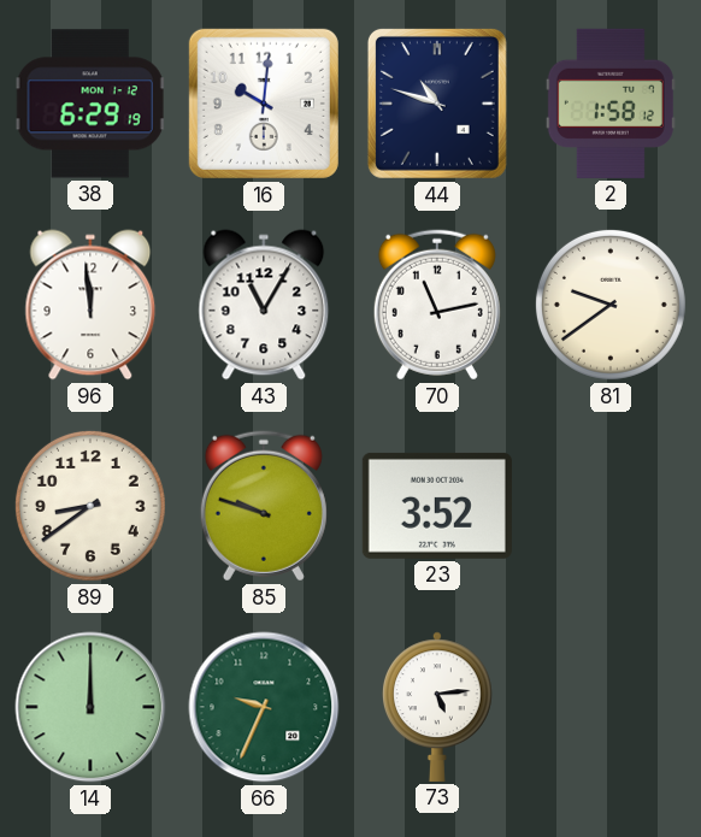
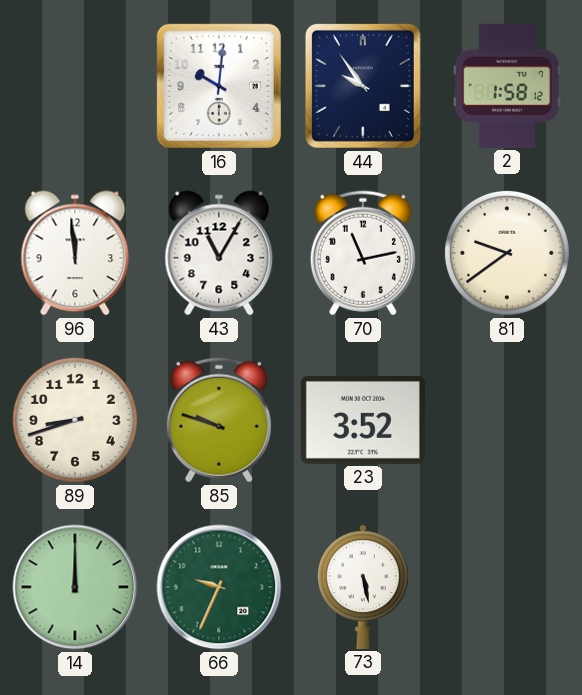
38: 6:29 -> none
44: 10:48 -> 9:54
89: 8:39 -> 8:42
73: 5:14 -> 5:28
